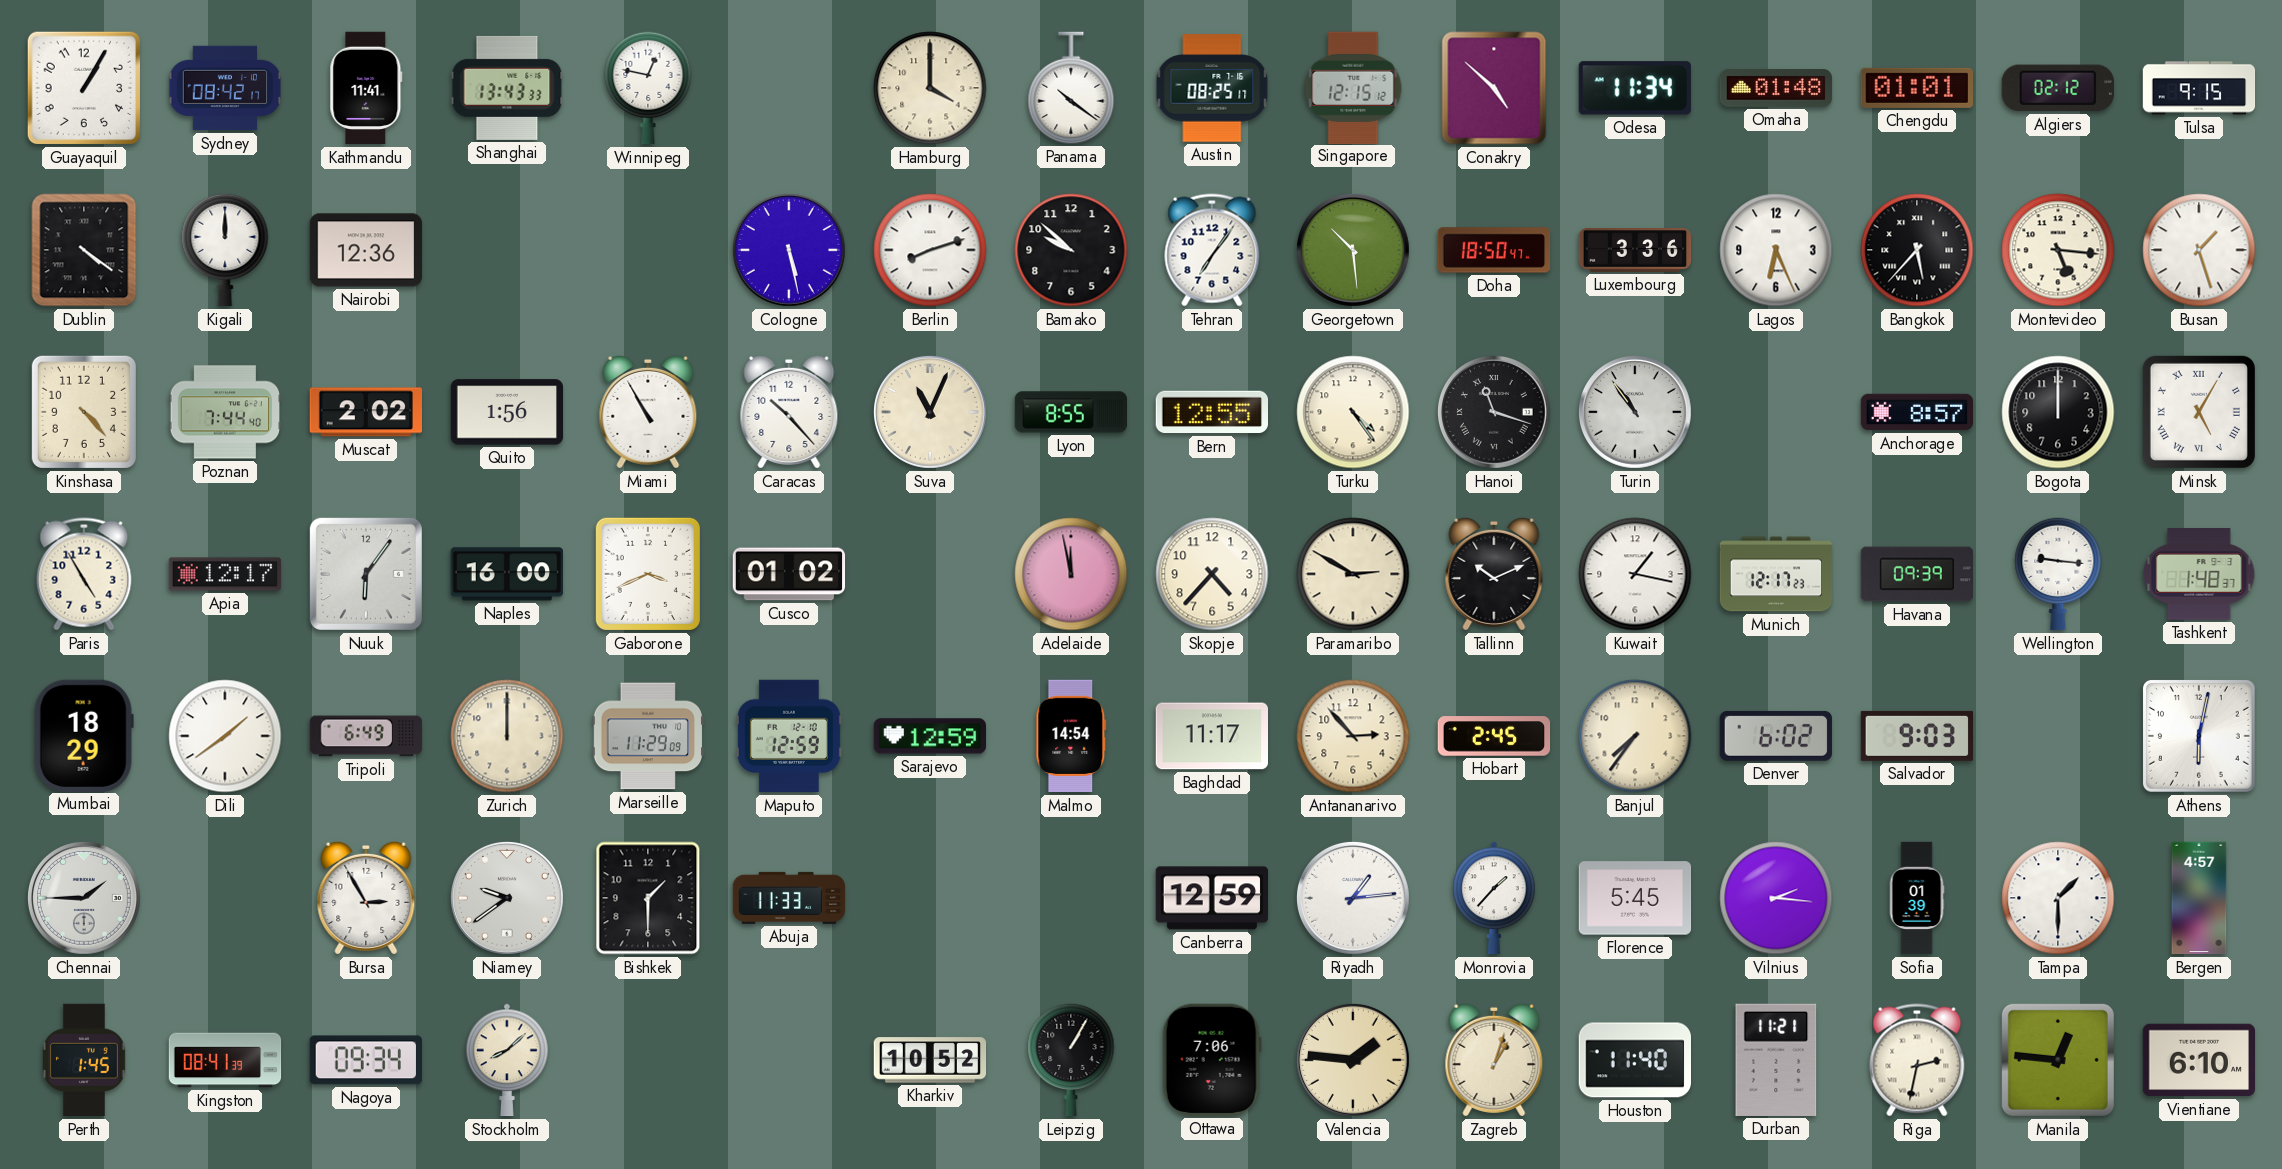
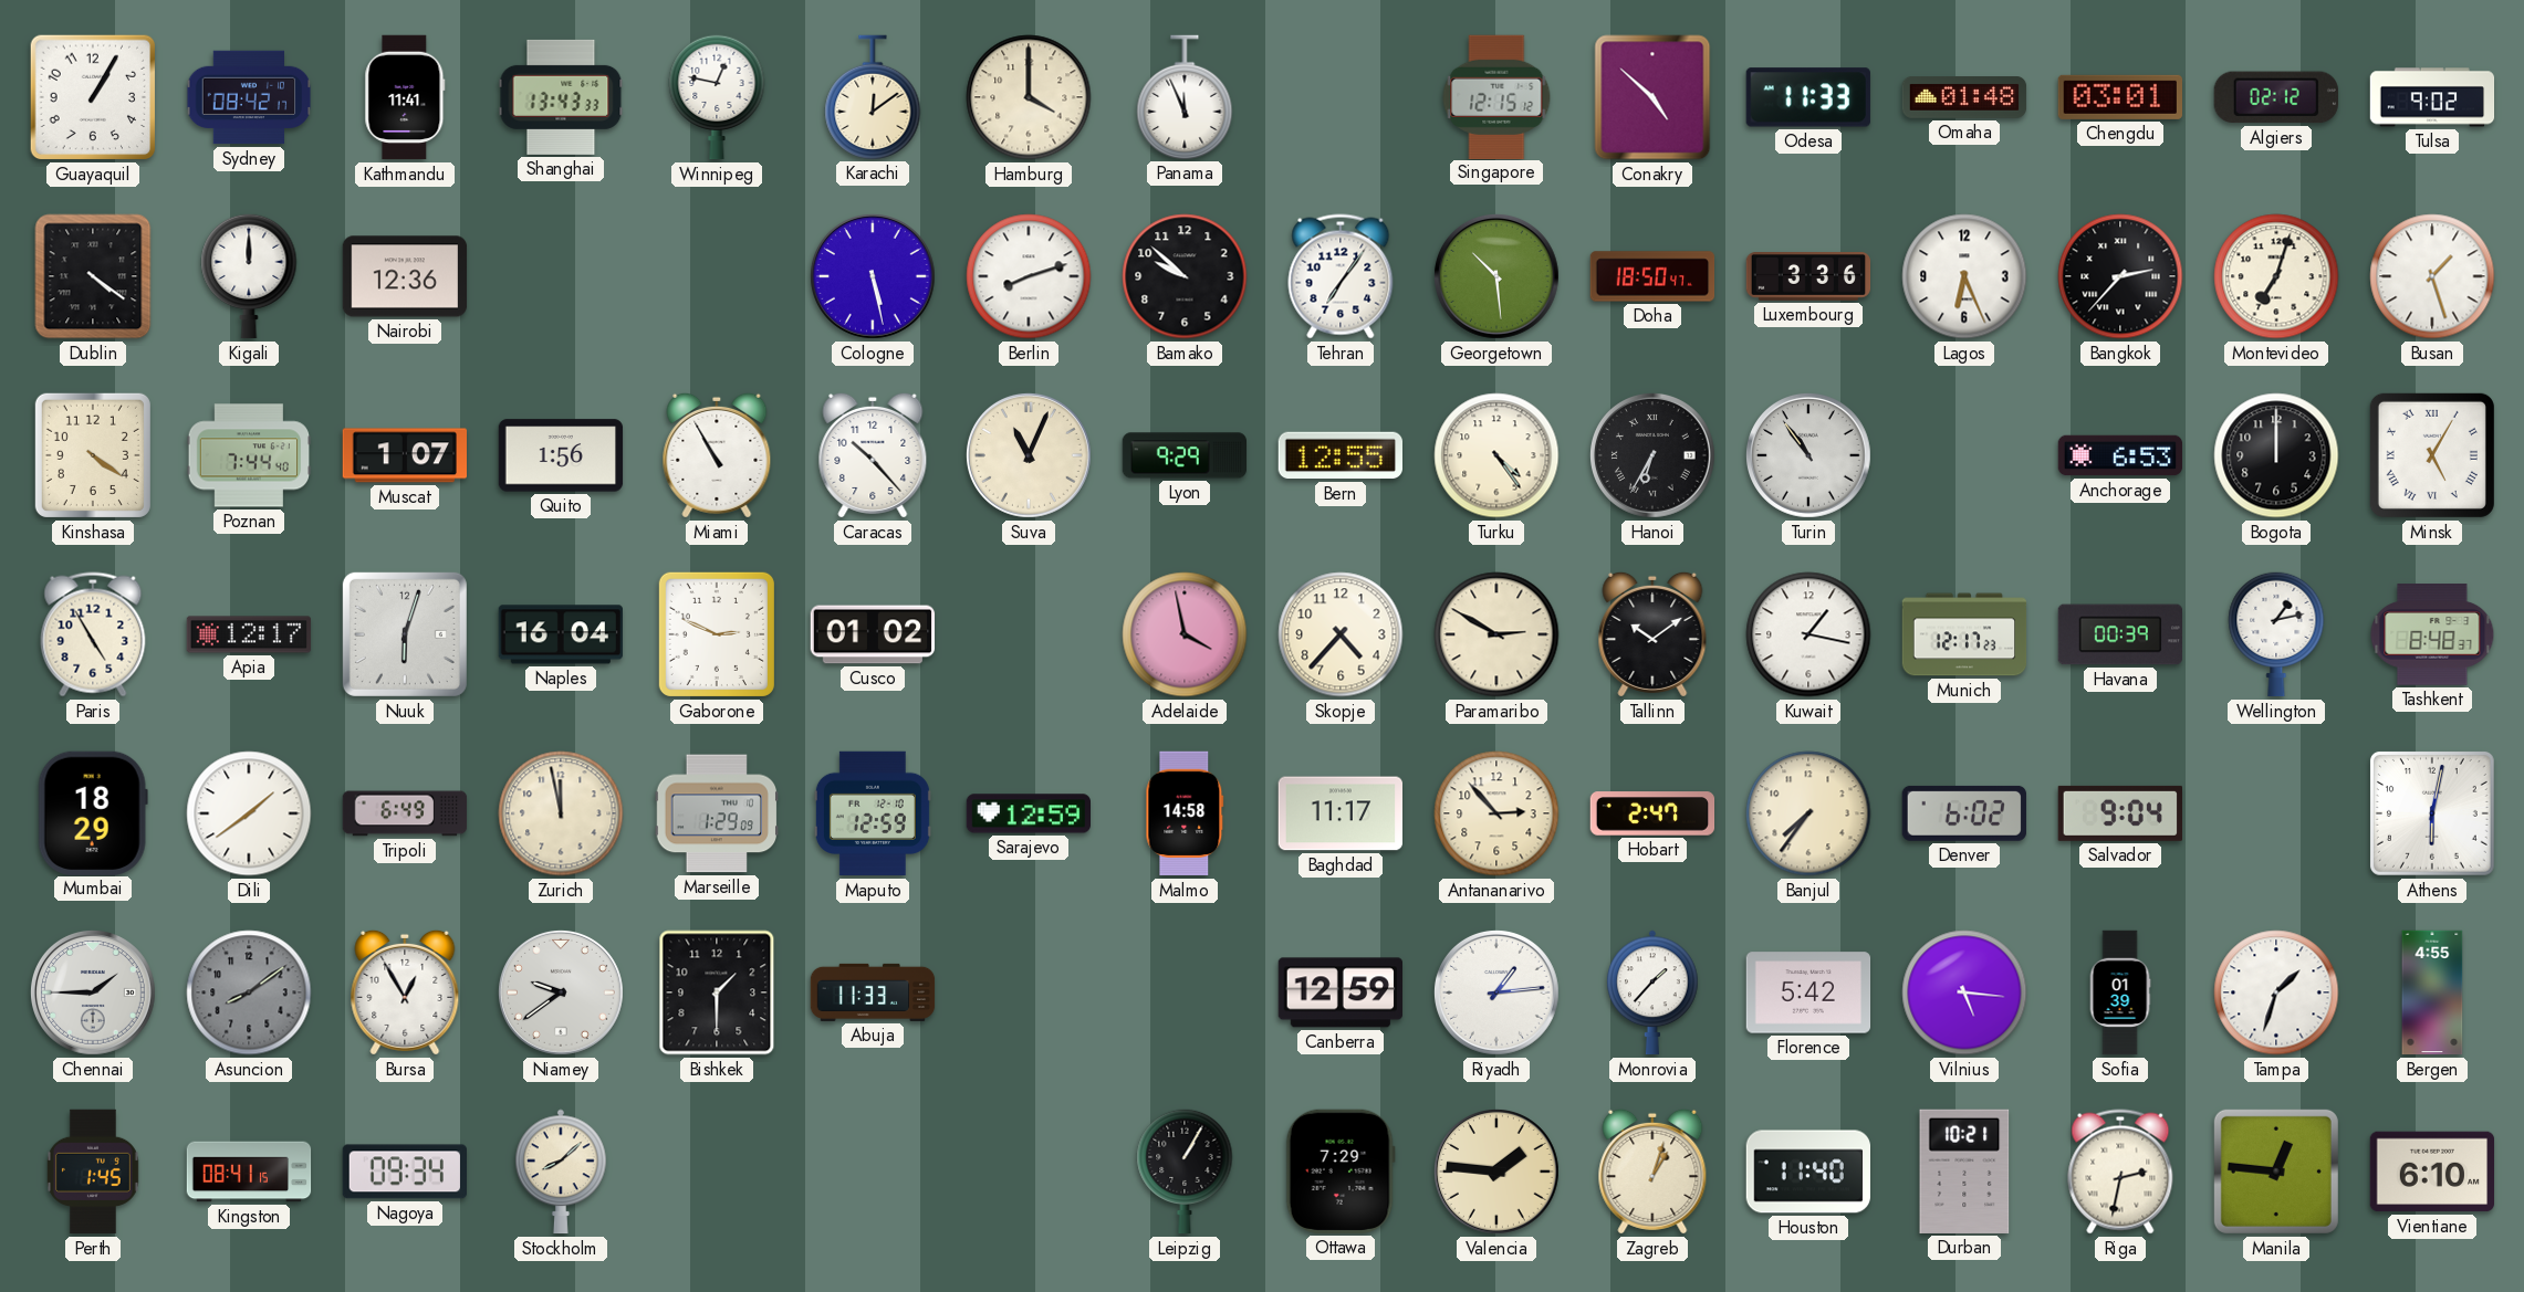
Karachi: none -> 12:09
Panama: 10:21 -> 11:56
Austin: 08:25 -> none
Odesa: 11:34 -> 11:33
Chengdu: 01:01 -> 03:01
Tulsa: 9:15 -> 9:02
Bangkok: 5:37 -> 2:37
Montevideo: 5:16 -> 7:03
Kinshasa: 4:23 -> 4:21
Muscat: 2:02 -> 1:07
Lyon: 8:55 -> 9:29
Hanoi: 11:18 -> 6:35
Anchorage: 8:57 -> 6:53
Nuuk: 6:06 -> 6:03
Naples: 16:00 -> 16:04
Gaborone: 3:41 -> 2:49
Adelaide: 11:58 -> 3:58
Tallinn: 10:11 -> 10:09
Havana: 09:39 -> 00:39
Wellington: 9:16 -> 1:13
Tashkent: 1:48 -> 8:48
Zurich: 12:00 -> 11:58
Marseille: 11:29 -> 1:29
Malmo: 14:54 -> 14:58
Hobart: 2:45 -> 2:47
Salvador: 9:03 -> 9:04
Asuncion: none -> 8:09
Bursa: 2:55 -> 12:55
Florence: 5:45 -> 5:42
Vilnius: 2:16 -> 5:16
Tampa: 1:30 -> 1:33
Bergen: 4:57 -> 4:55
Kingston: 08:41:39 -> 08:41:15
Kharkiv: 10:52 -> none
Ottawa: 7:06 -> 7:29
Durban: 11:21 -> 10:21
